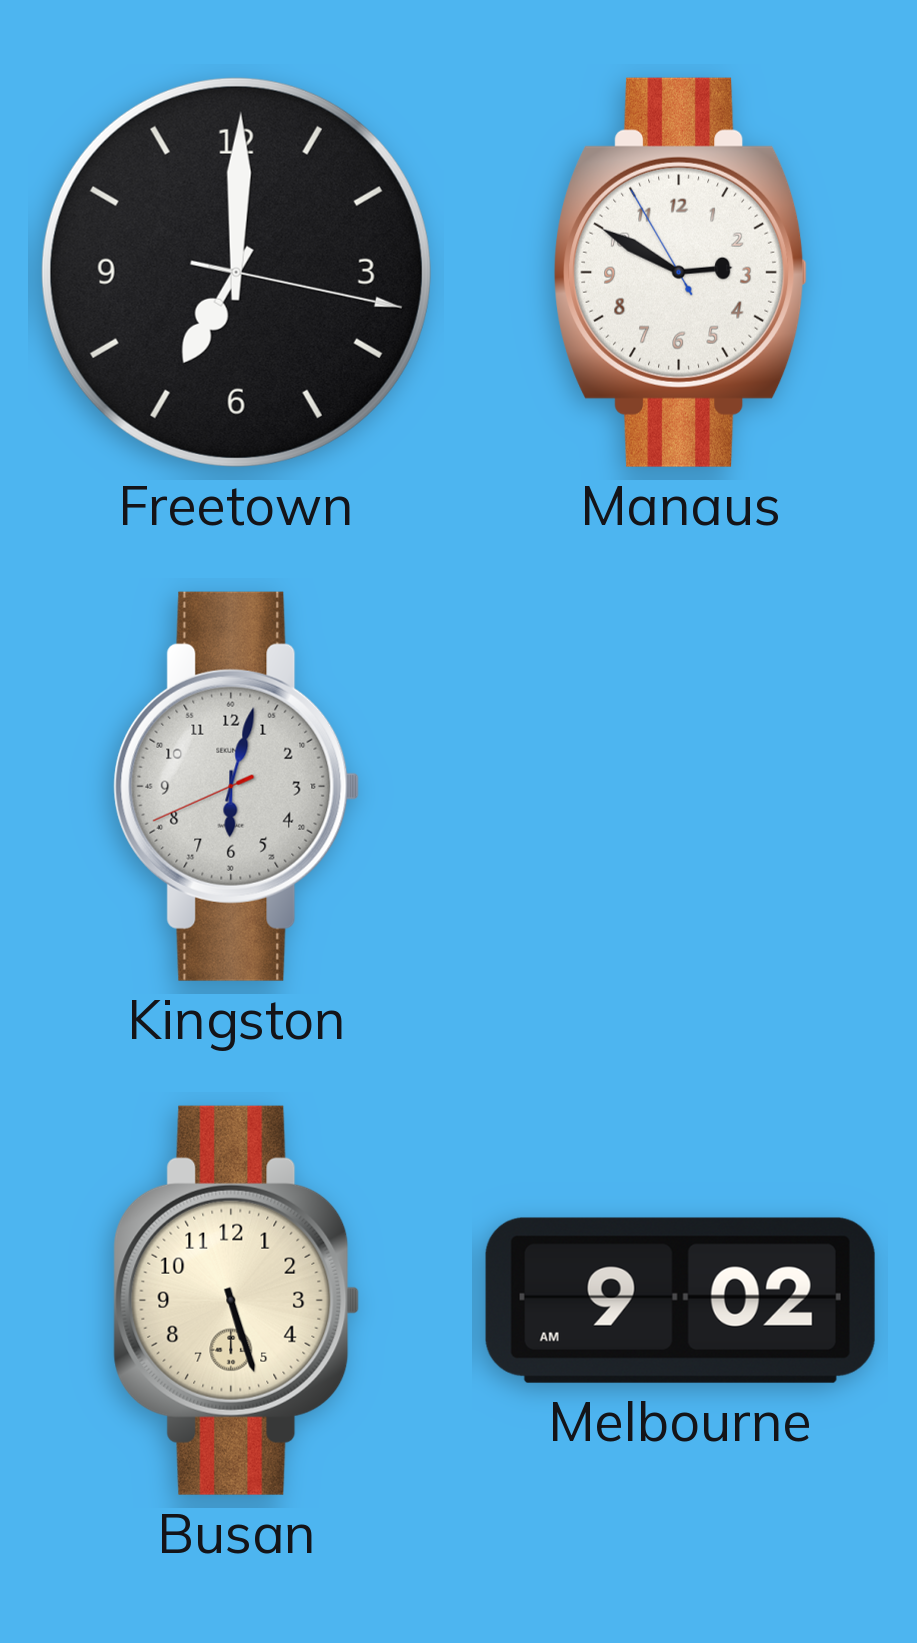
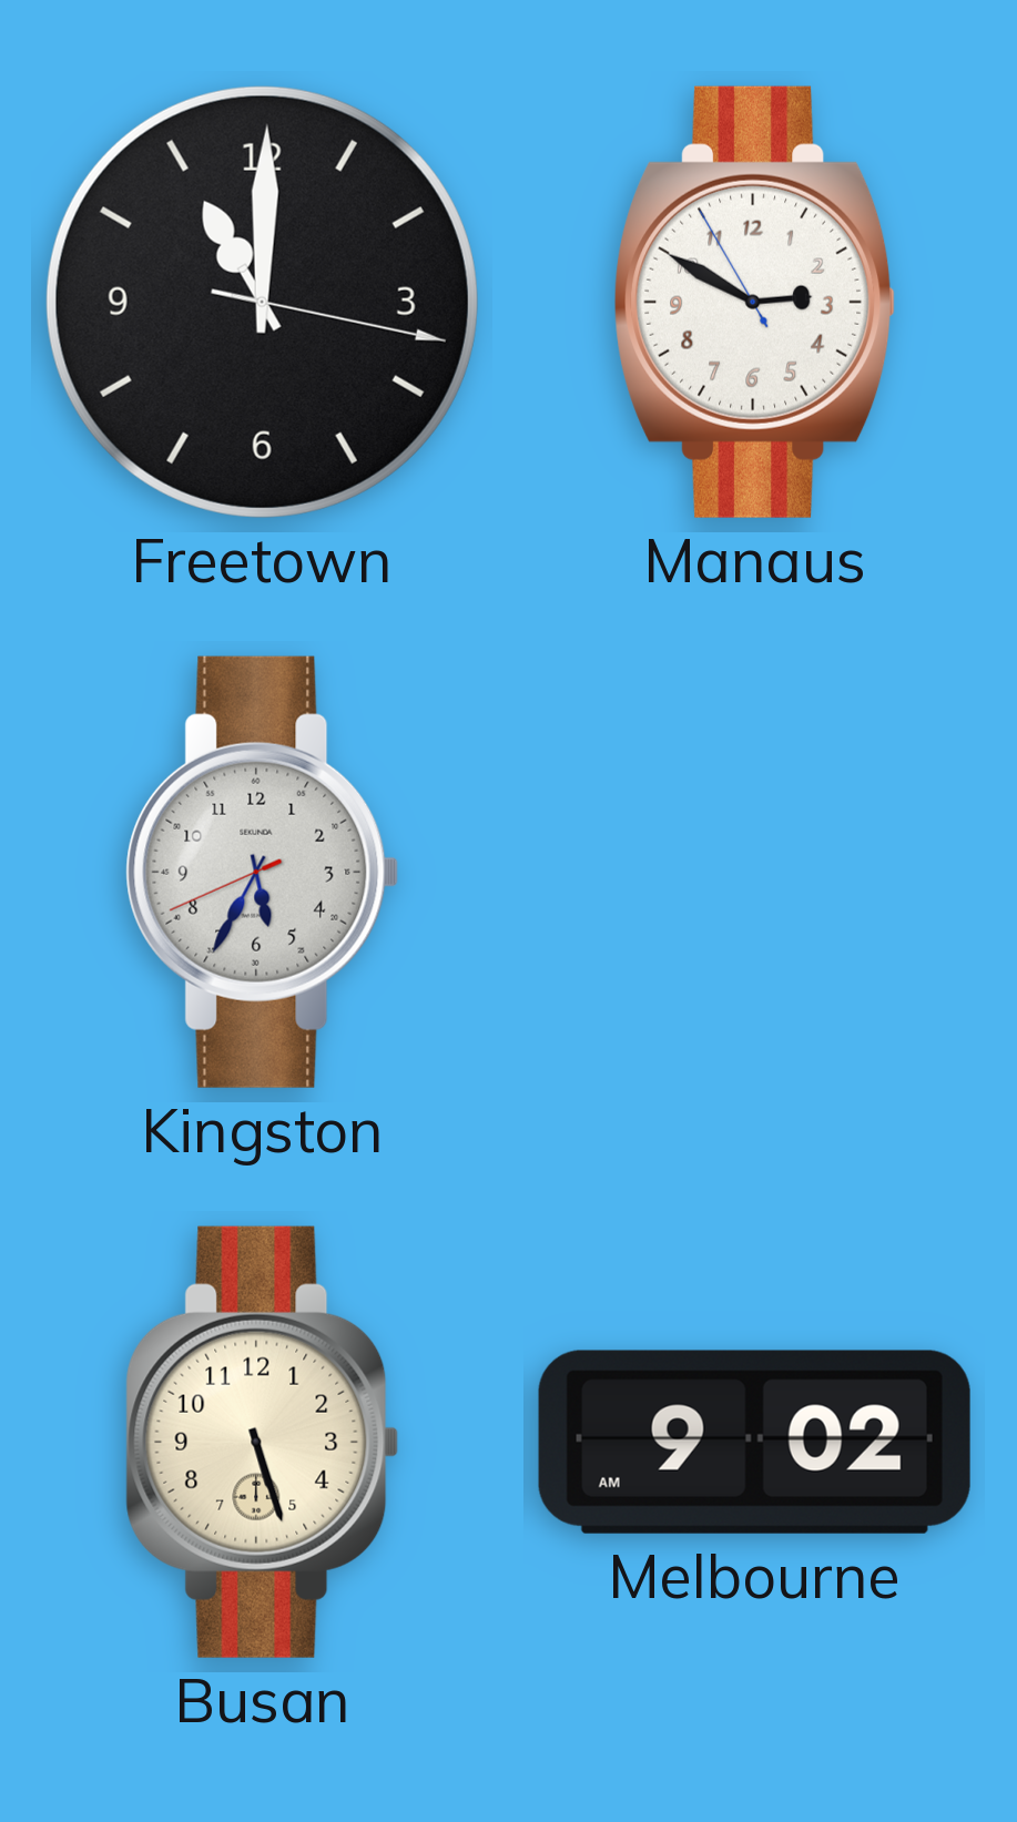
Freetown: 7:00 -> 11:00
Kingston: 6:02 -> 5:34
